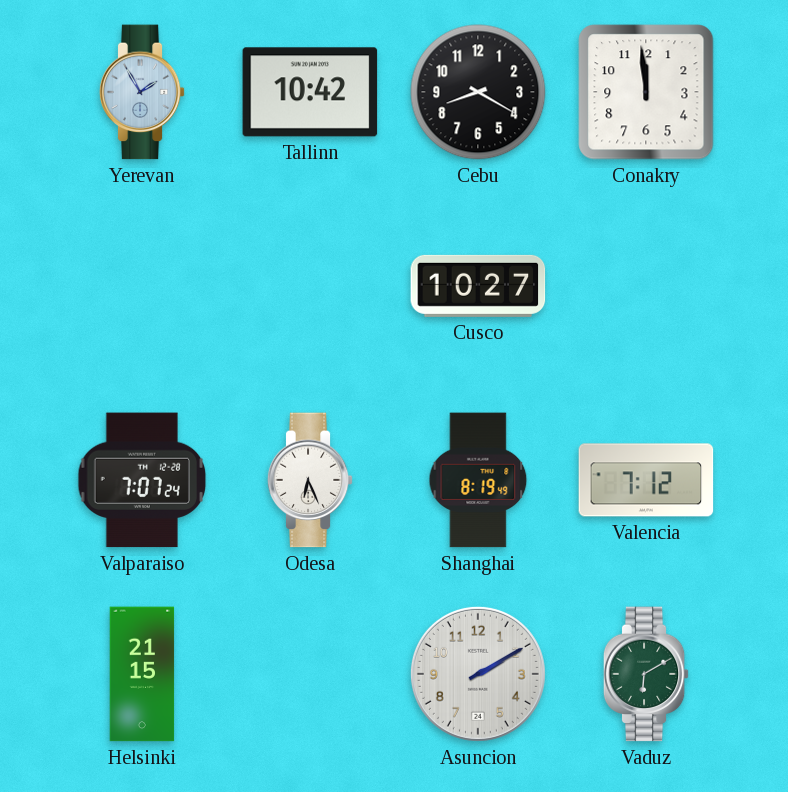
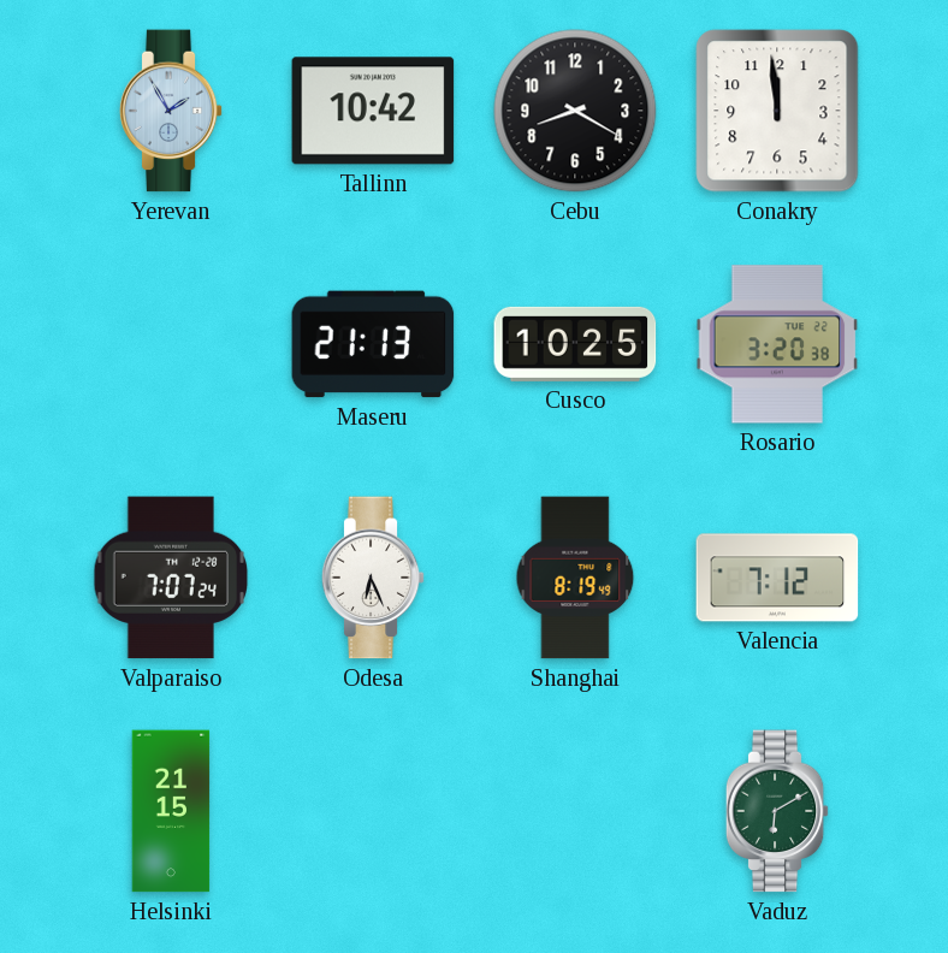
Maseru: none -> 21:13
Cusco: 10:27 -> 10:25
Rosario: none -> 3:20
Asuncion: 2:10 -> none
